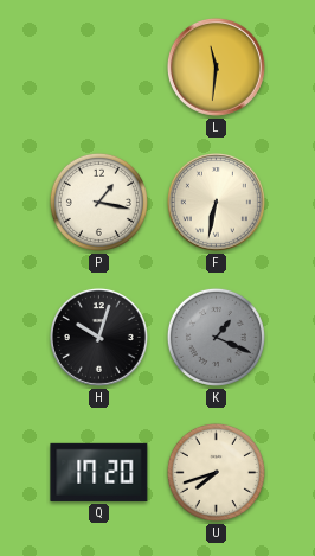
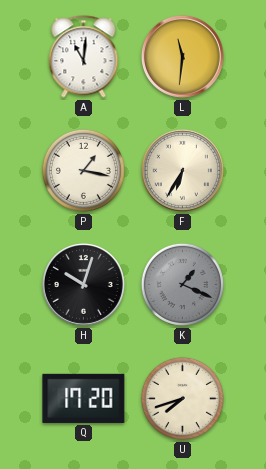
A: none -> 11:01
F: 6:32 -> 6:35
